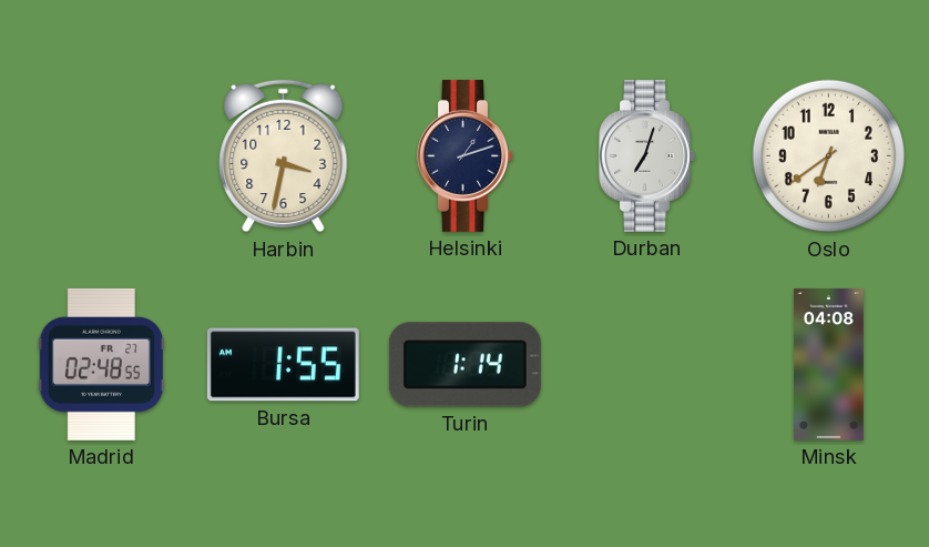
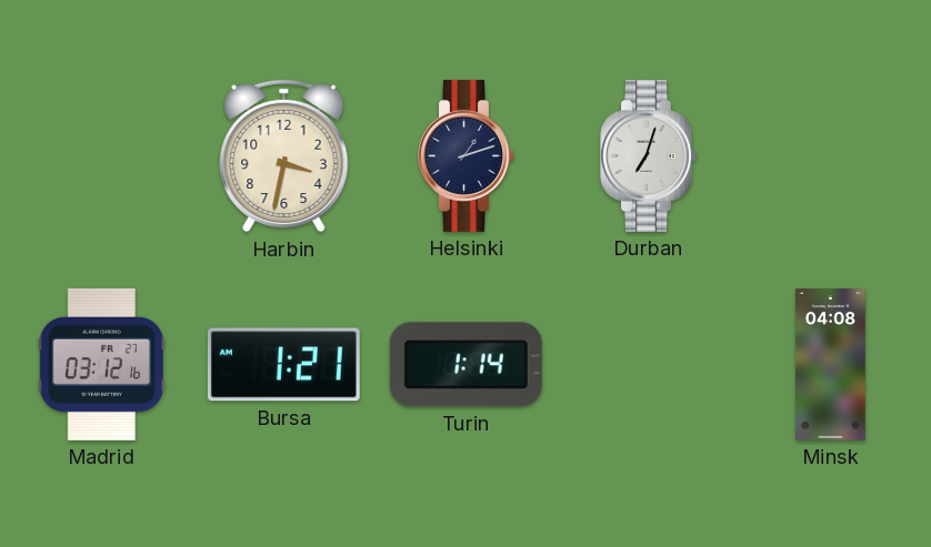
Oslo: 6:39 -> none
Madrid: 02:48 -> 03:12
Bursa: 1:55 -> 1:21
